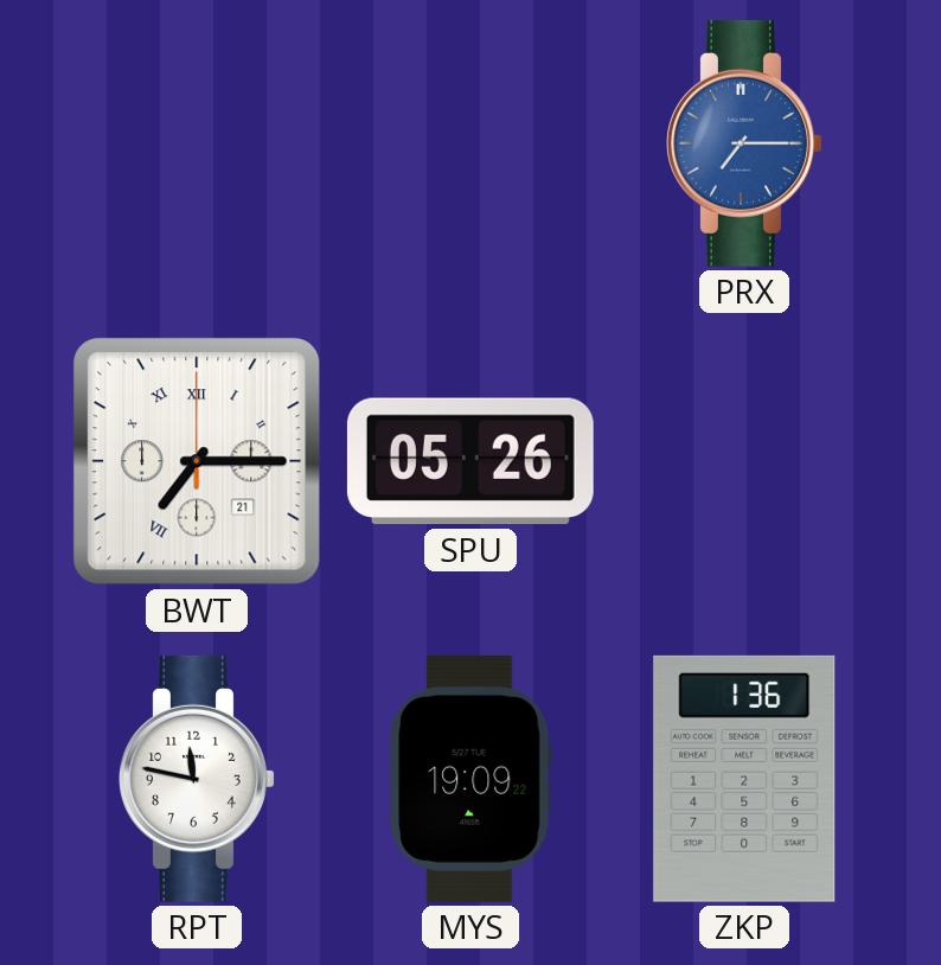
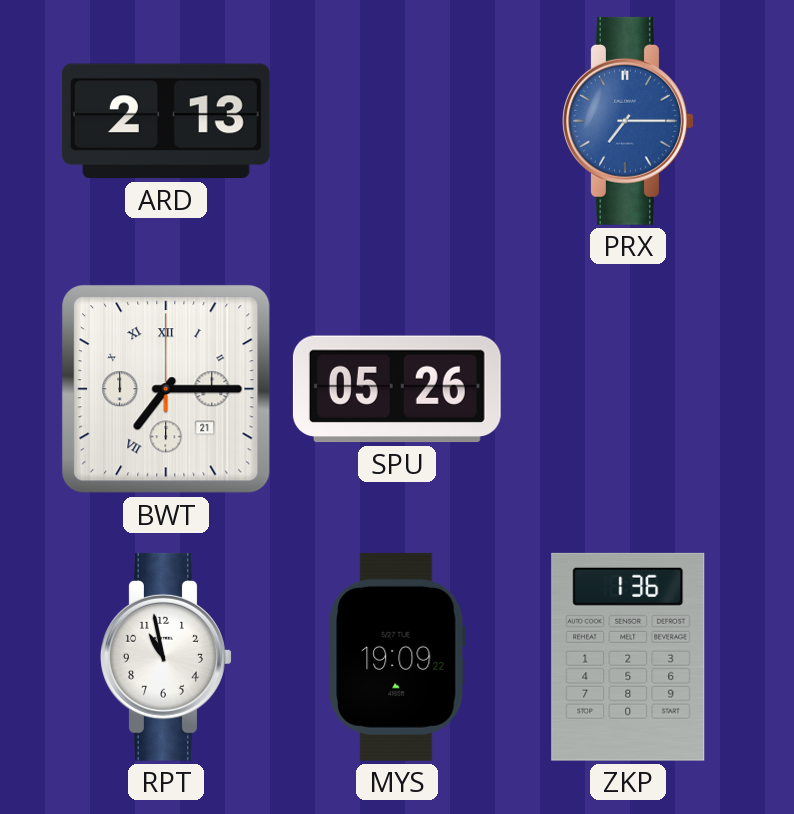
ARD: none -> 2:13
RPT: 11:47 -> 10:58
